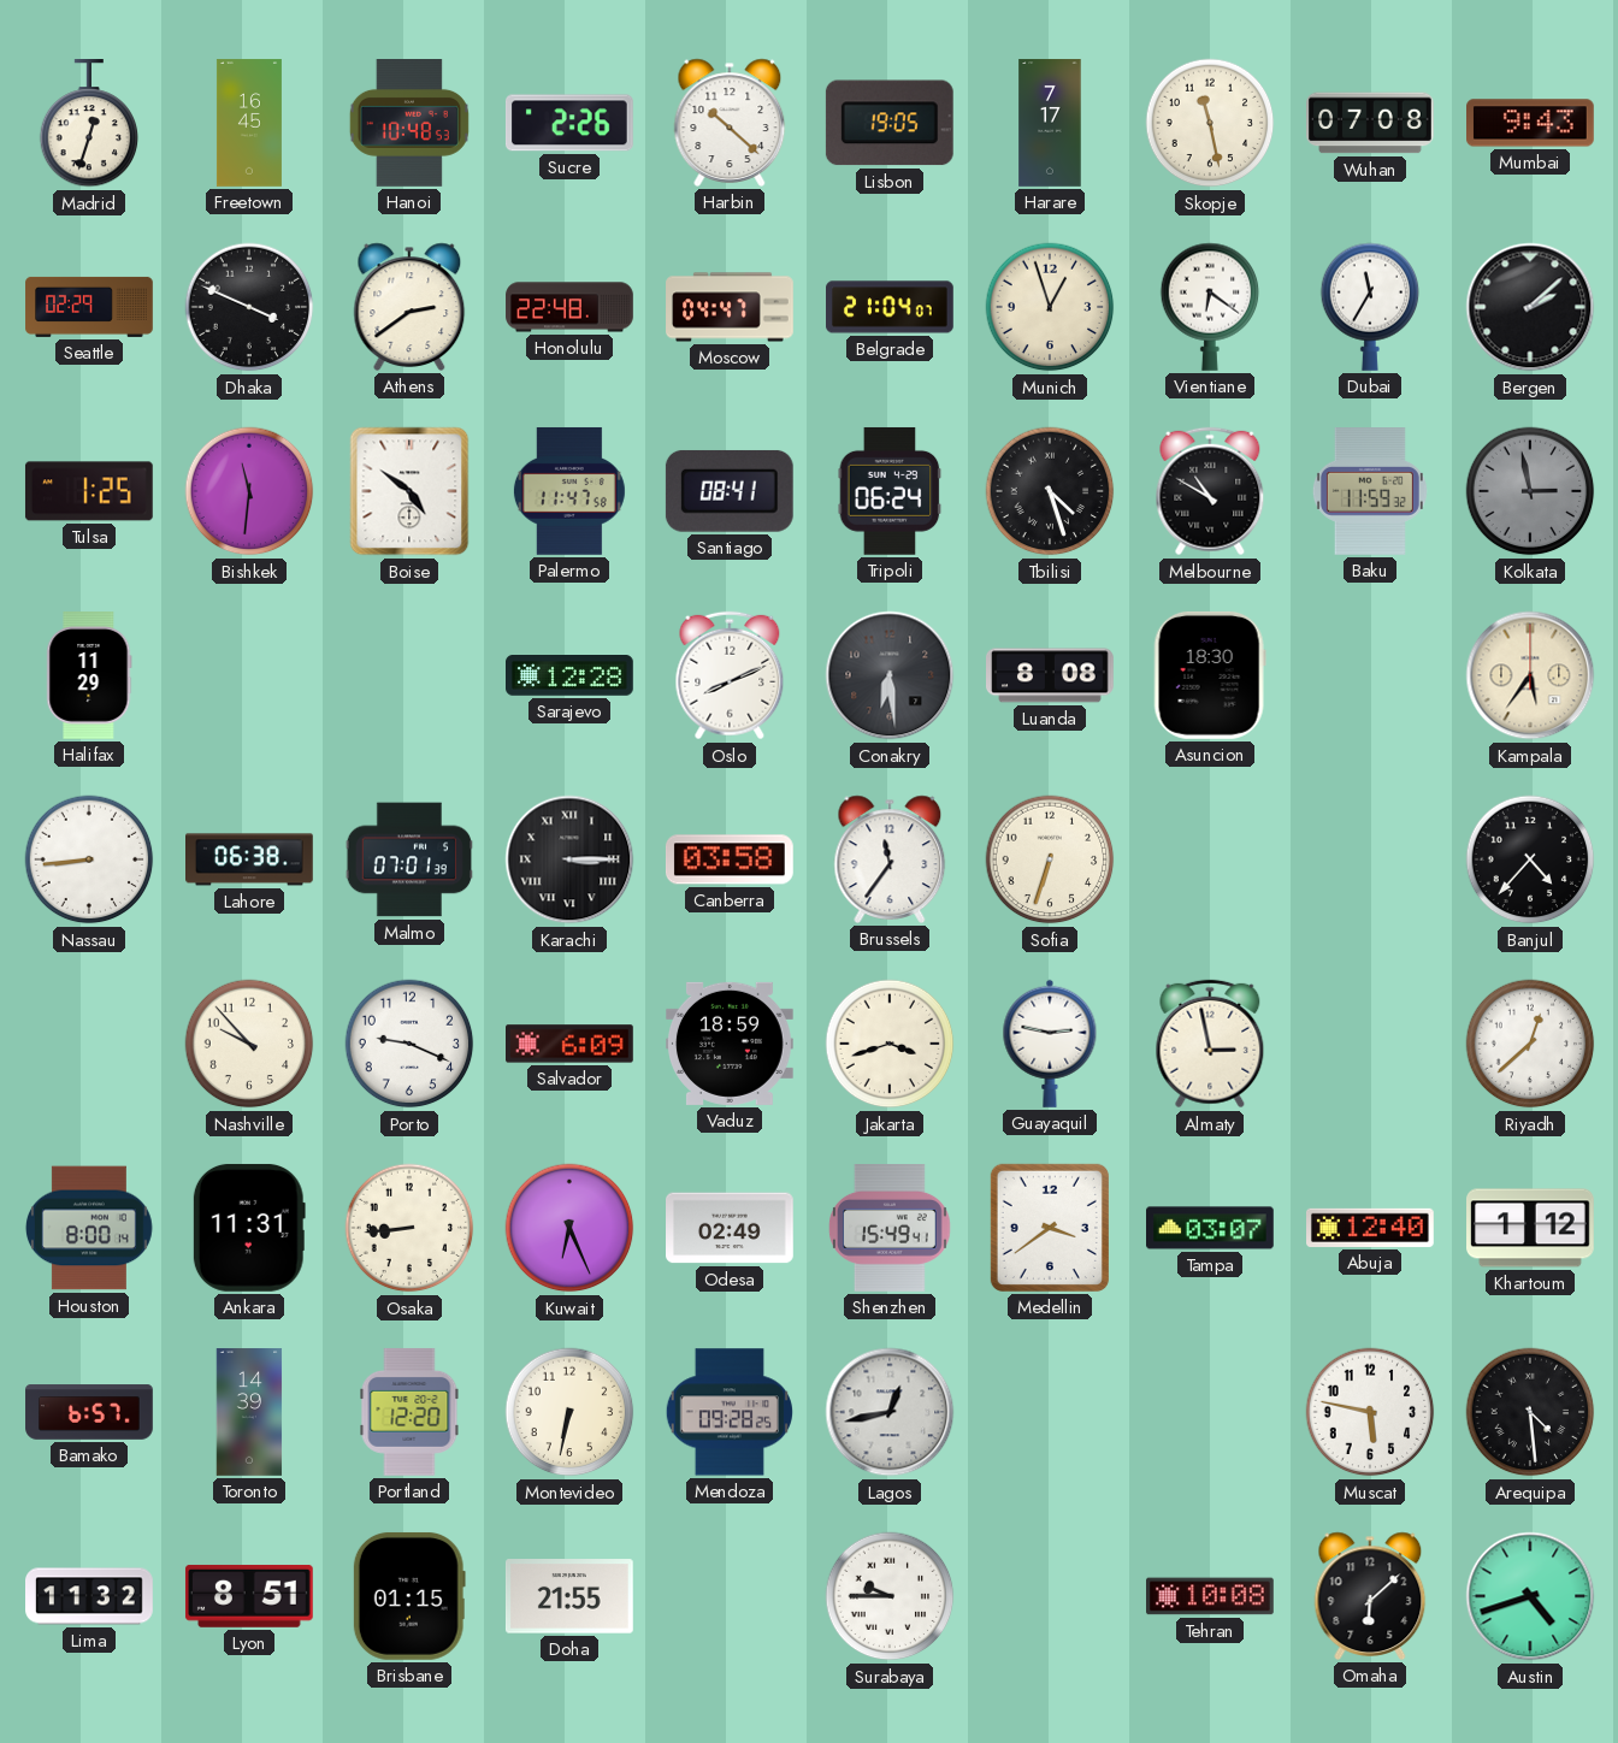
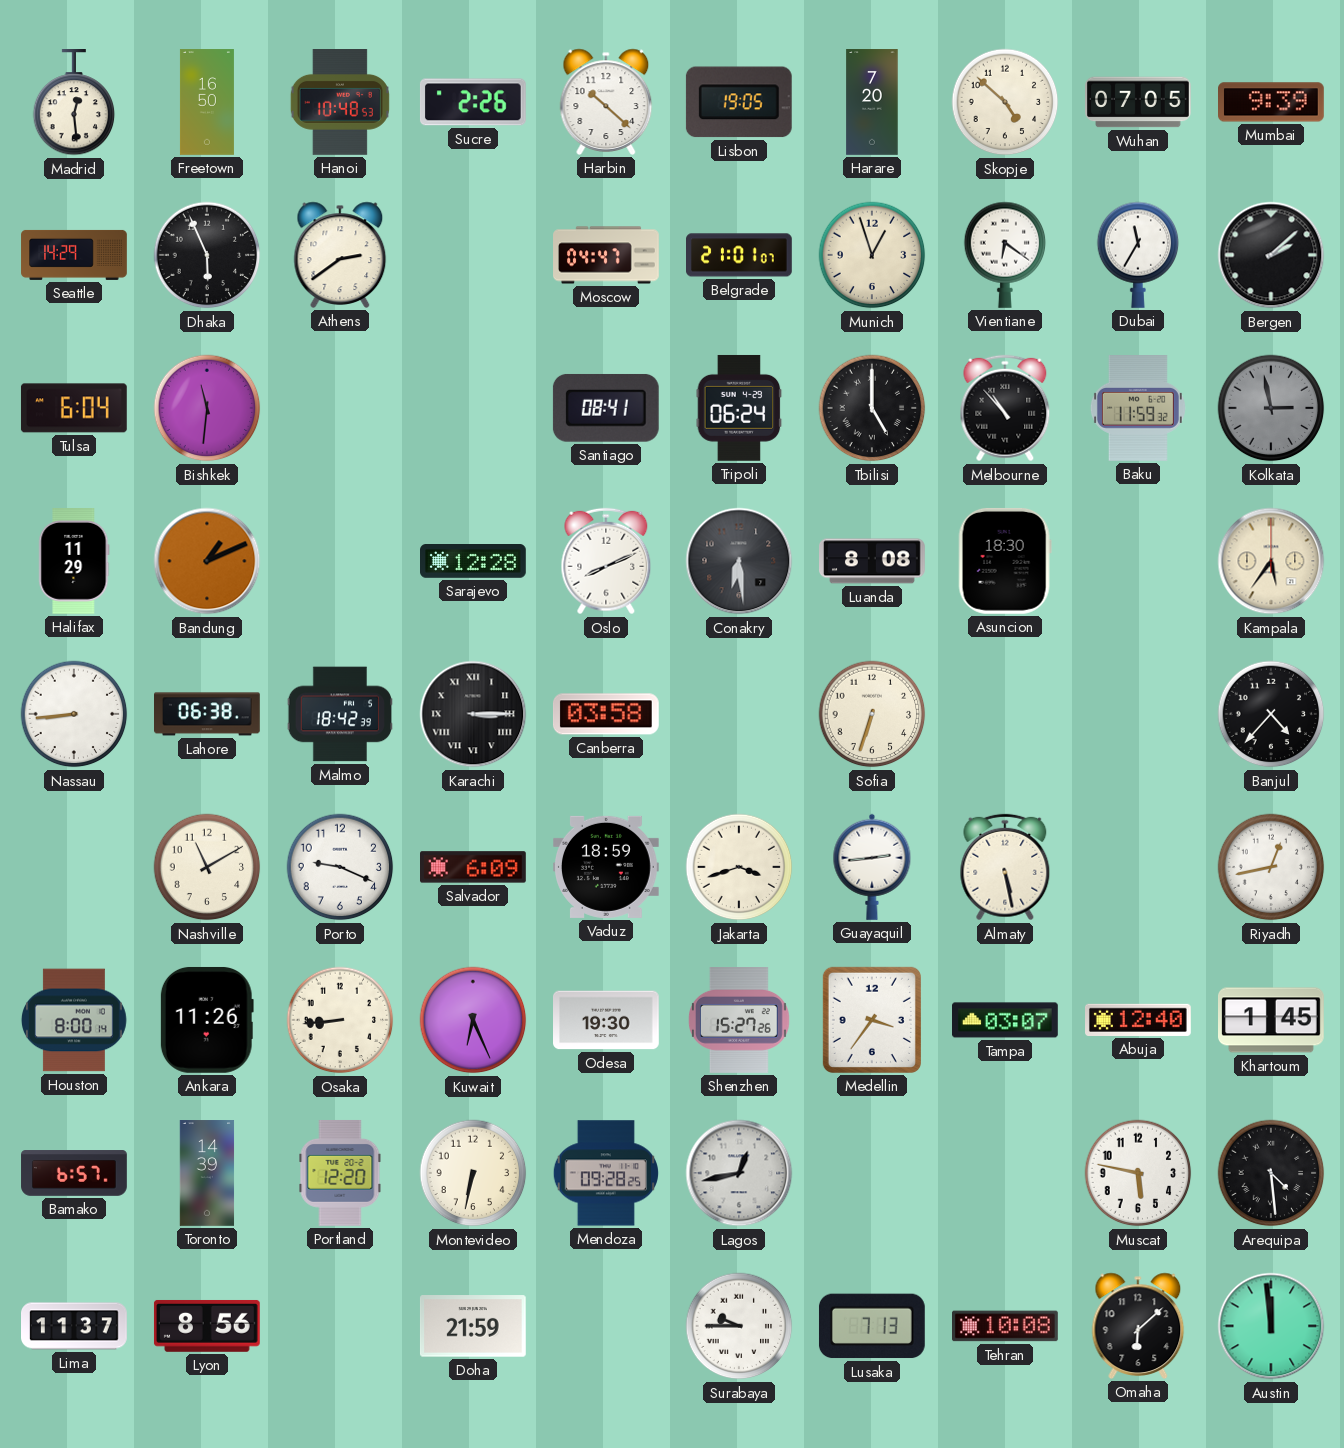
Madrid: 12:33 -> 12:29
Freetown: 16:45 -> 16:50
Harare: 7:17 -> 7:20
Skopje: 11:28 -> 4:52
Wuhan: 07:08 -> 07:05
Mumbai: 9:43 -> 9:39
Seattle: 02:29 -> 14:29
Dhaka: 3:49 -> 5:56
Honolulu: 22:48 -> none
Belgrade: 21:04 -> 21:01
Tulsa: 1:25 -> 6:04
Boise: 4:51 -> none
Palermo: 11:47 -> none
Tbilisi: 4:27 -> 5:00
Melbourne: 10:50 -> 10:53
Bandung: none -> 1:11
Malmo: 07:01 -> 18:42
Brussels: 11:36 -> none
Nashville: 9:53 -> 11:10
Guayaquil: 2:47 -> 2:44
Almaty: 2:58 -> 5:28
Riyadh: 12:38 -> 12:43
Ankara: 11:31 -> 11:26
Odesa: 02:49 -> 19:30
Shenzhen: 15:49 -> 15:27
Medellin: 3:39 -> 3:36
Khartoum: 1:12 -> 1:45
Lima: 11:32 -> 11:37
Lyon: 8:51 -> 8:56
Brisbane: 01:15 -> none
Doha: 21:55 -> 21:59
Lusaka: none -> 7:13
Austin: 4:42 -> 11:59
